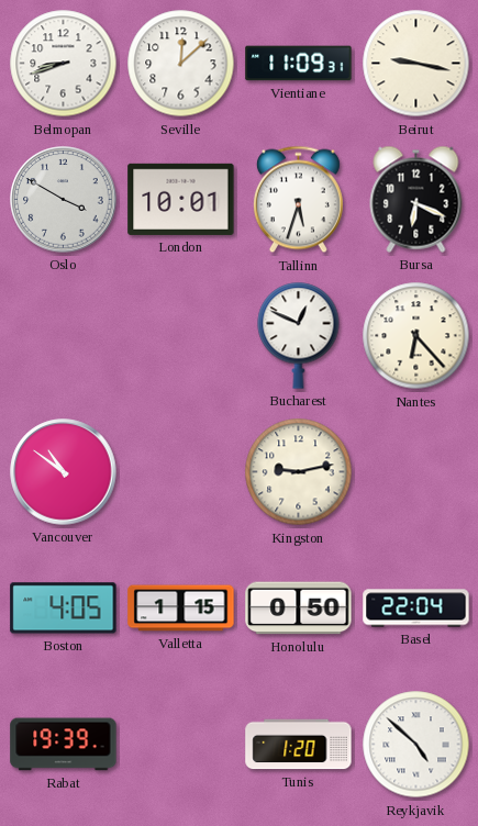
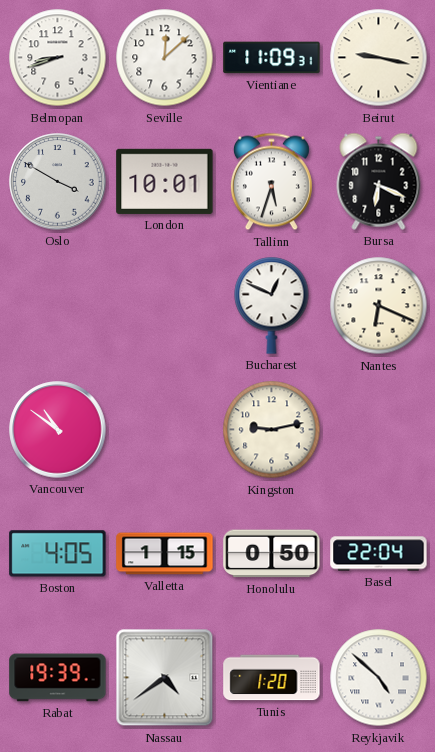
Nantes: 6:23 -> 6:19
Nassau: none -> 4:39
